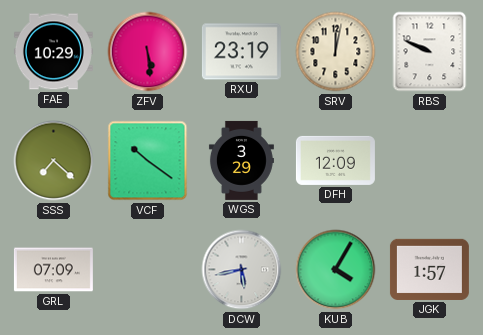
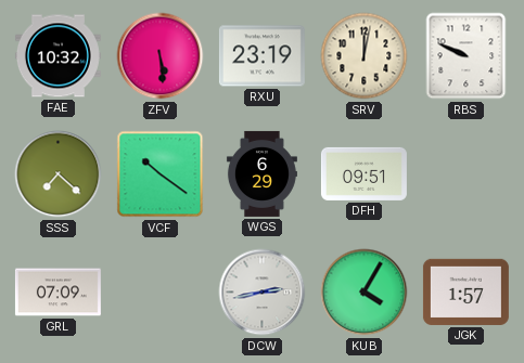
FAE: 10:29 -> 10:32
WGS: 3:29 -> 6:29
DFH: 12:09 -> 09:51
DCW: 5:43 -> 2:43
